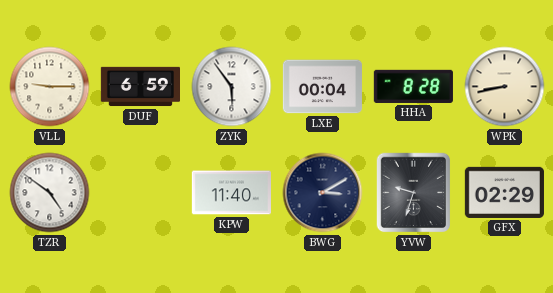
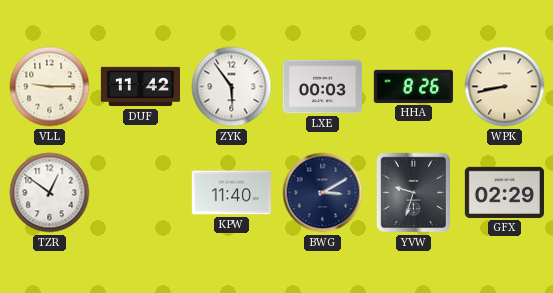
DUF: 6:59 -> 11:42
LXE: 00:04 -> 00:03
HHA: 8:28 -> 8:26
TZR: 4:51 -> 12:51
